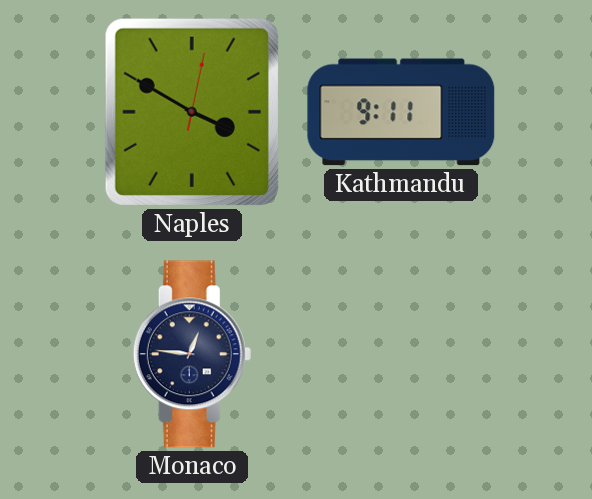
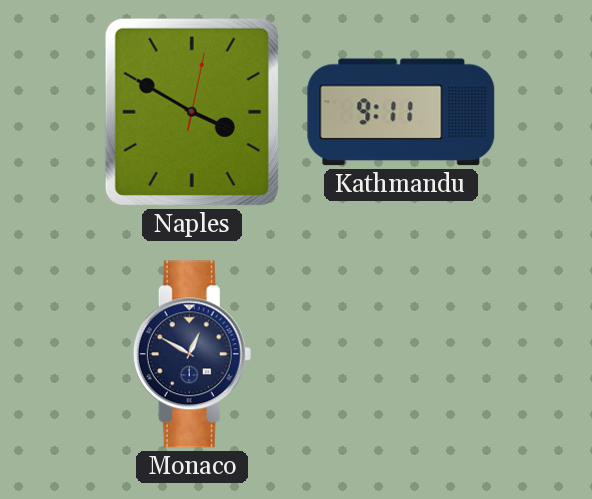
Monaco: 12:46 -> 12:50
